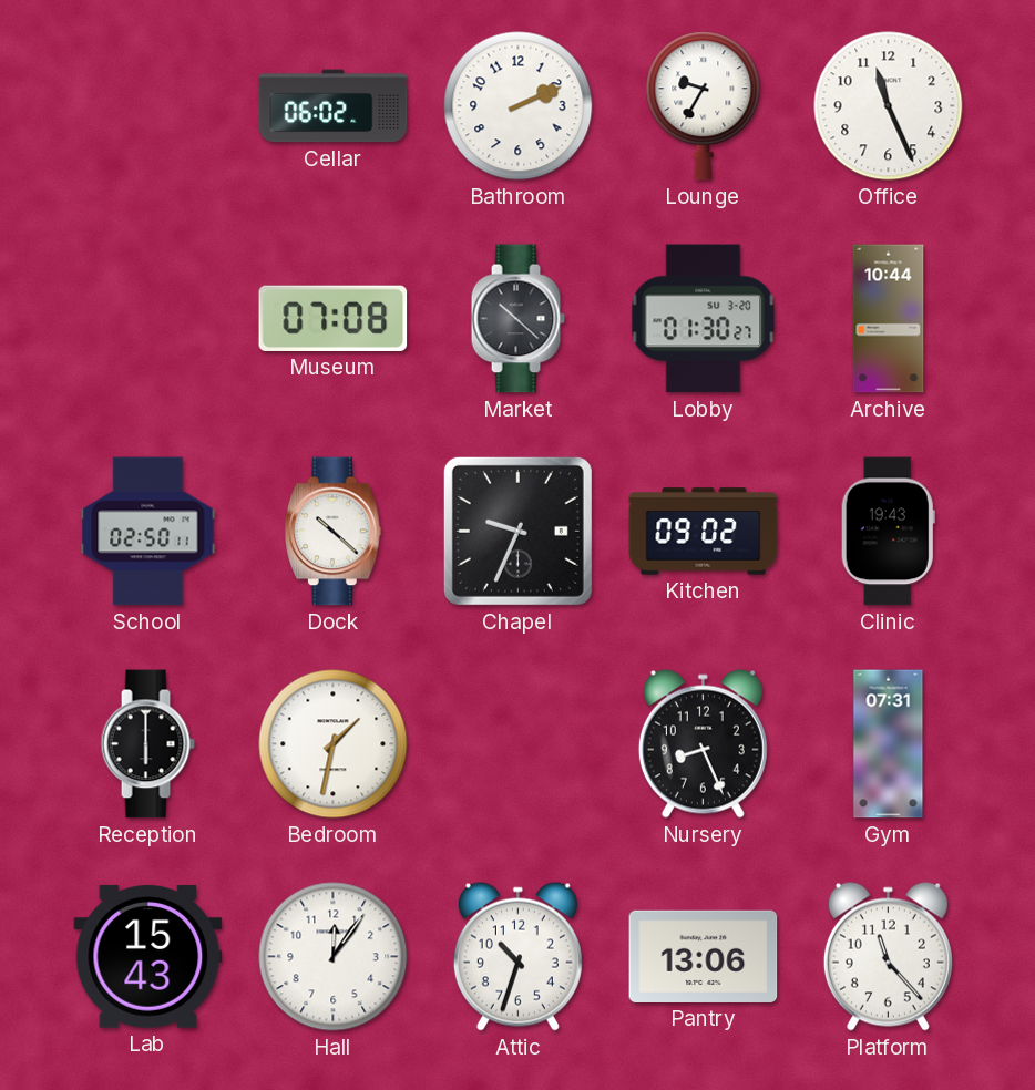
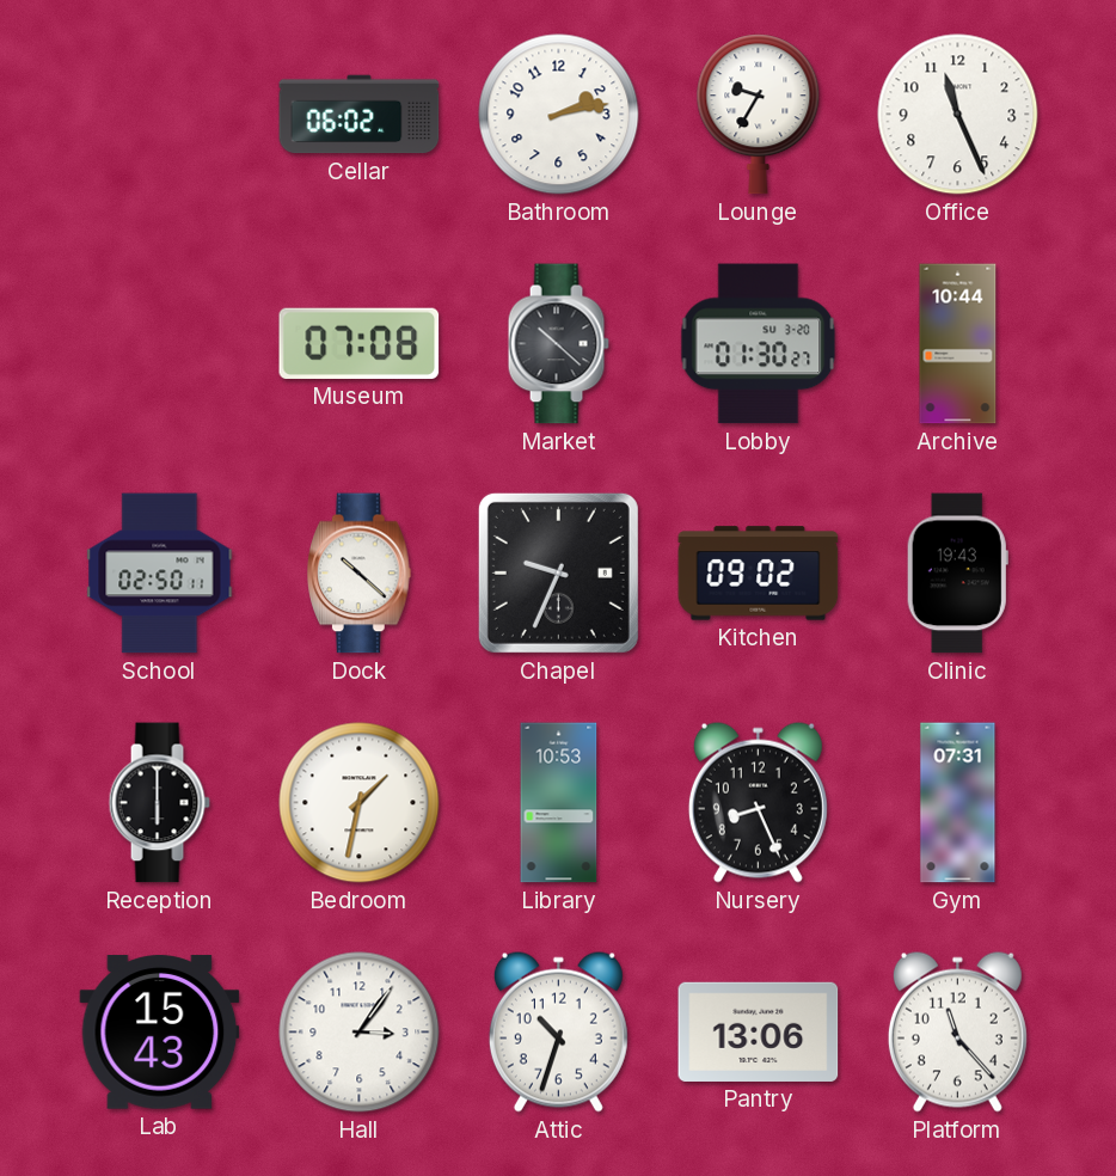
Bathroom: 2:11 -> 2:13
Library: none -> 10:53
Hall: 12:06 -> 3:06
